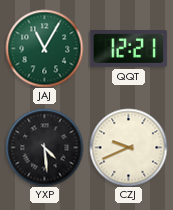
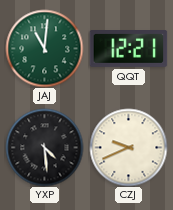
JAJ: 11:05 -> 11:01
